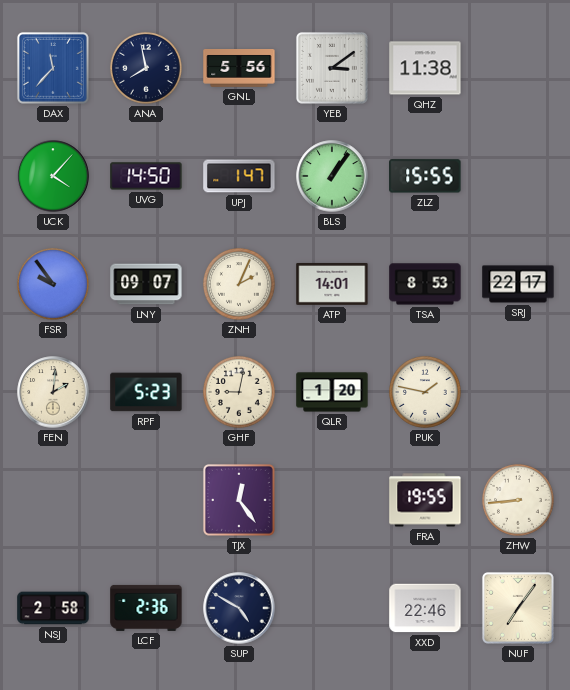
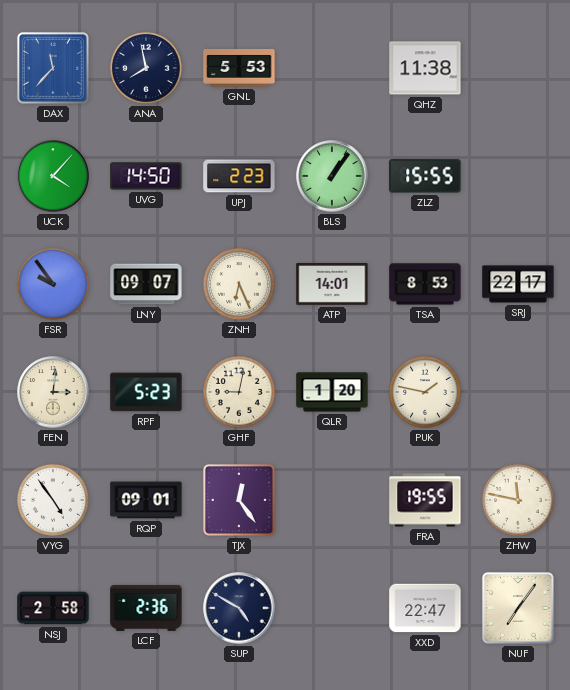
GNL: 5:56 -> 5:53
YEB: 3:09 -> none
UPJ: 1:47 -> 2:23
ZNH: 2:04 -> 6:26
FEN: 2:01 -> 3:01
VYG: none -> 4:54
RQP: none -> 09:01
ZHW: 8:44 -> 11:47
XXD: 22:46 -> 22:47
